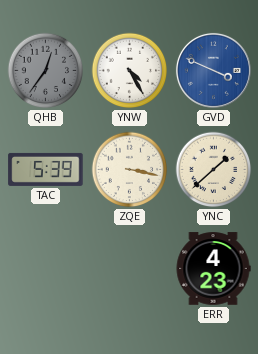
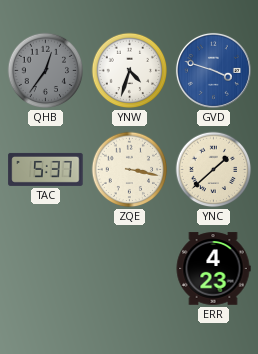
YNW: 4:25 -> 4:33
GVD: 3:49 -> 3:48
TAC: 5:39 -> 5:37
